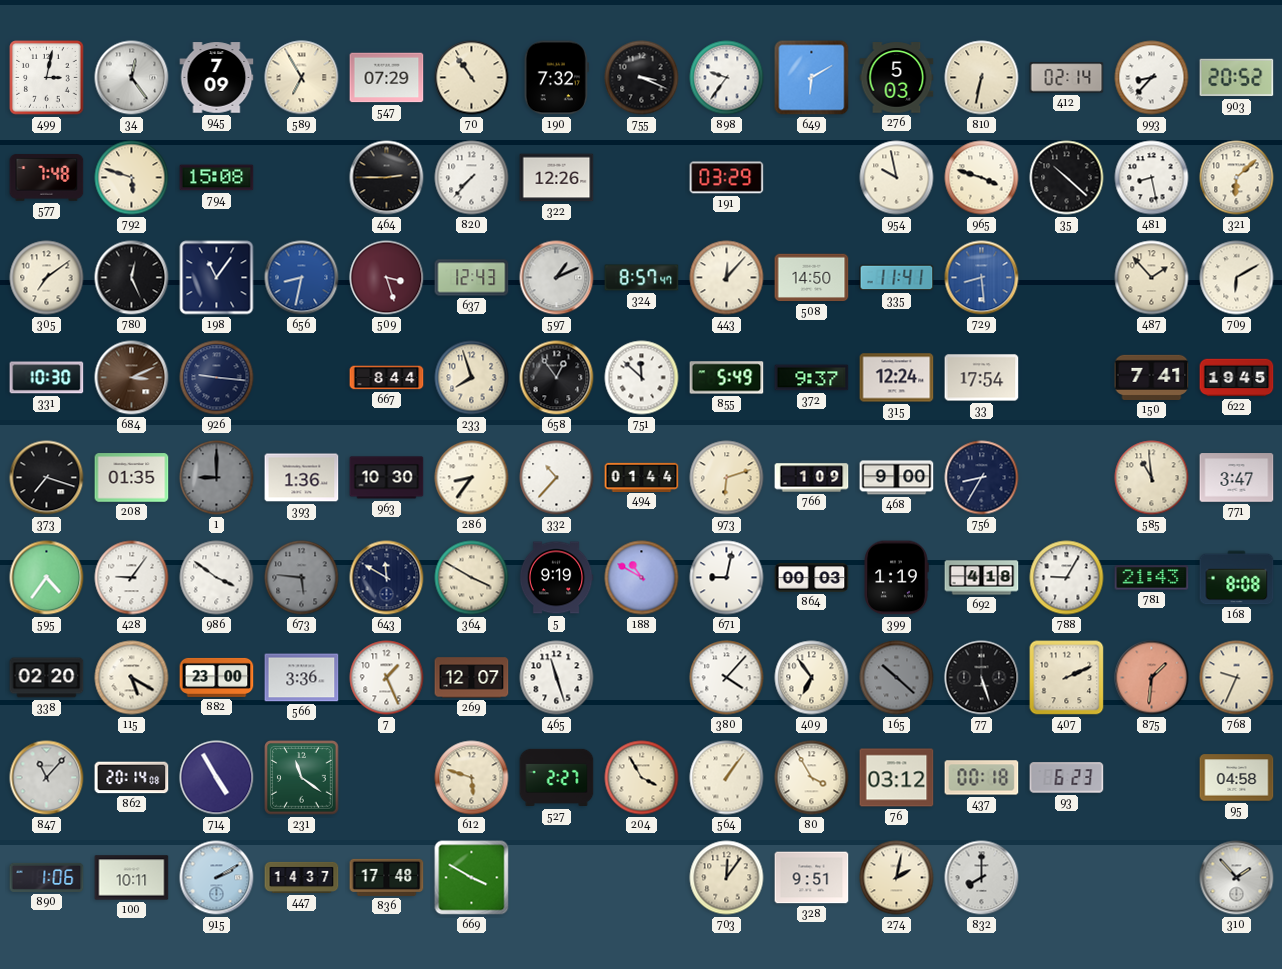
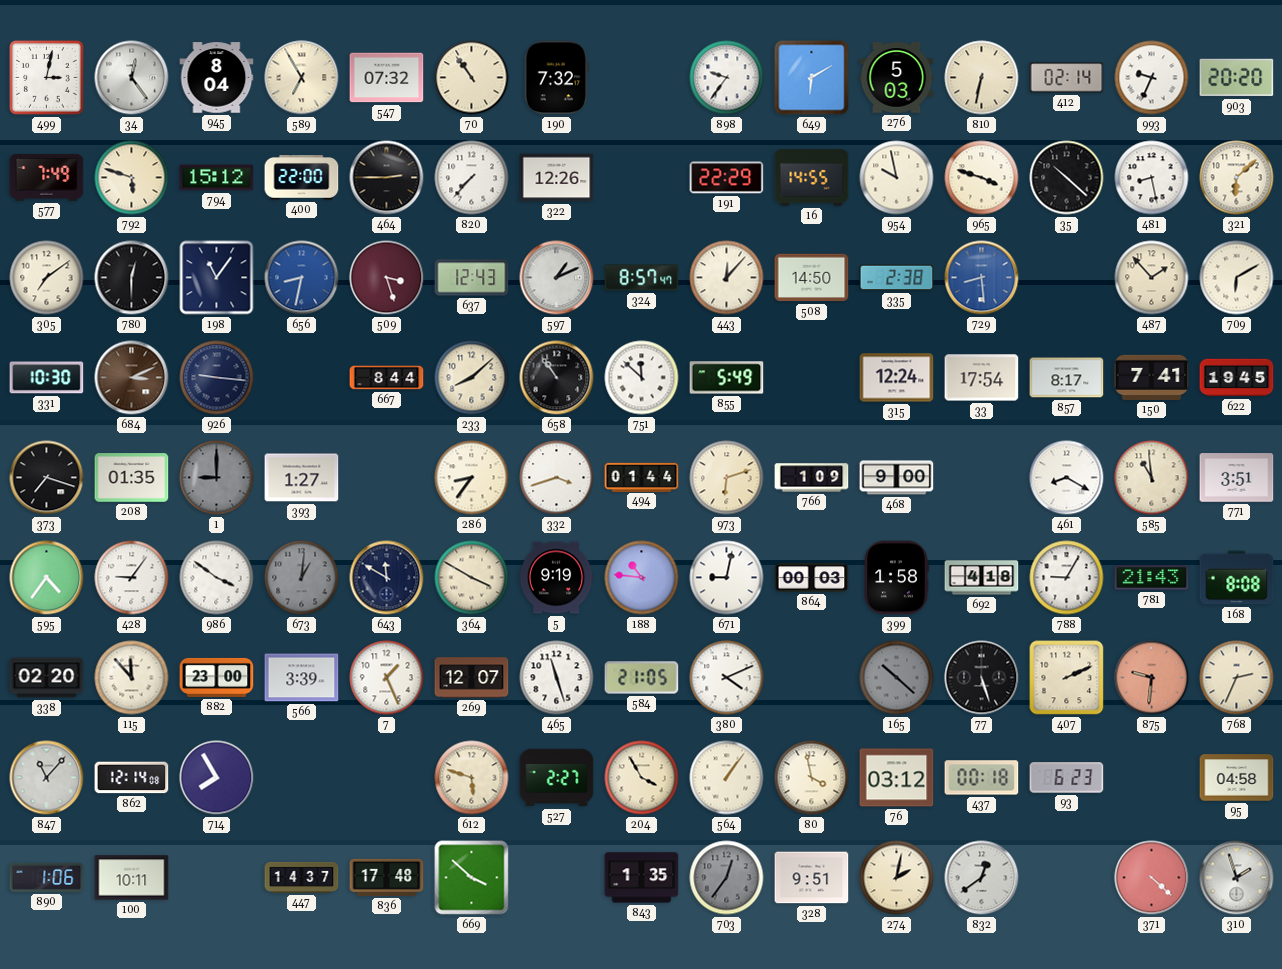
945: 7:09 -> 8:04
547: 07:29 -> 07:32
755: 3:19 -> none
993: 8:37 -> 9:34
903: 20:52 -> 20:20
577: 7:48 -> 7:49
794: 15:08 -> 15:12
400: none -> 22:00
191: 03:29 -> 22:29
16: none -> 14:55
780: 12:26 -> 12:30
335: 11:41 -> 2:38
233: 7:57 -> 8:08
658: 12:54 -> 10:54
372: 9:37 -> none
857: none -> 8:17
393: 1:36 -> 1:27
963: 10:30 -> none
332: 10:37 -> 3:42
756: 8:35 -> none
461: none -> 8:20
771: 3:47 -> 3:51
673: 5:46 -> 1:01
188: 10:50 -> 10:46
399: 1:19 -> 1:58
115: 5:20 -> 11:53
566: 3:36 -> 3:39
584: none -> 21:05
380: 4:07 -> 4:11
409: 6:54 -> none
875: 1:31 -> 9:31
768: 9:34 -> 2:34
862: 20:14 -> 12:14
714: 4:55 -> 7:55
231: 11:21 -> none
80: 3:55 -> 3:58
915: 2:10 -> none
669: 3:50 -> 3:52
843: none -> 1:35
703: 12:06 -> 12:36
703 dial: cream -> grey
832: 8:00 -> 12:39
371: none -> 4:22
310: 1:53 -> 1:57
